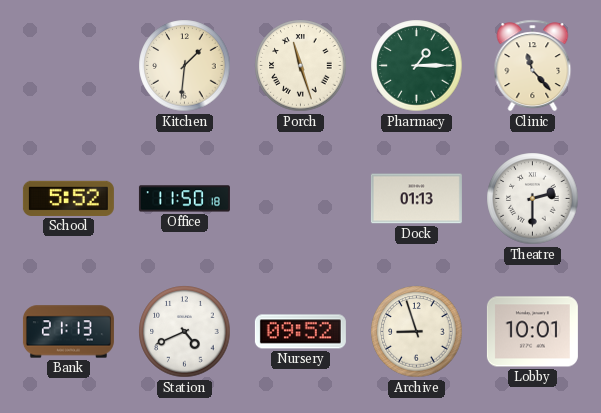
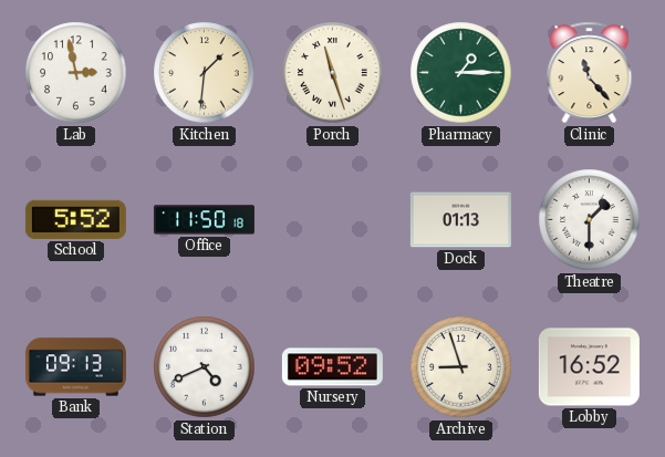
Lab: none -> 2:58
Theatre: 2:30 -> 1:30
Bank: 21:13 -> 09:13
Lobby: 10:01 -> 16:52
